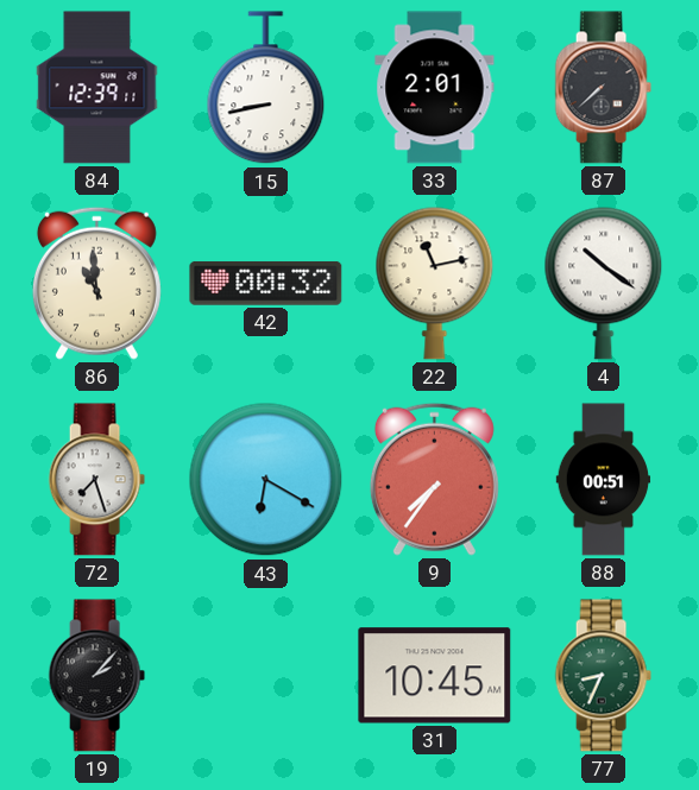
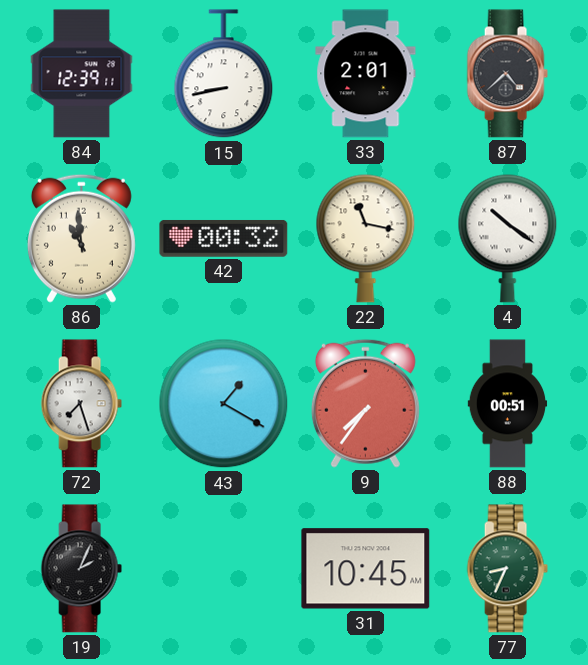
87: 7:38 -> 4:38
22: 11:13 -> 11:17
43: 6:20 -> 1:20
19: 2:07 -> 2:04
